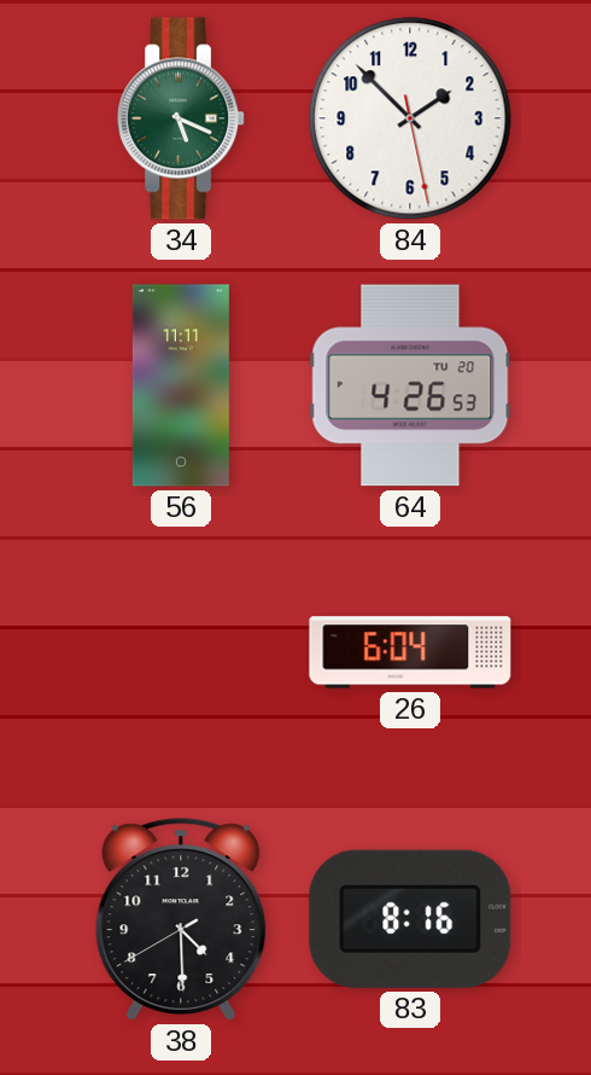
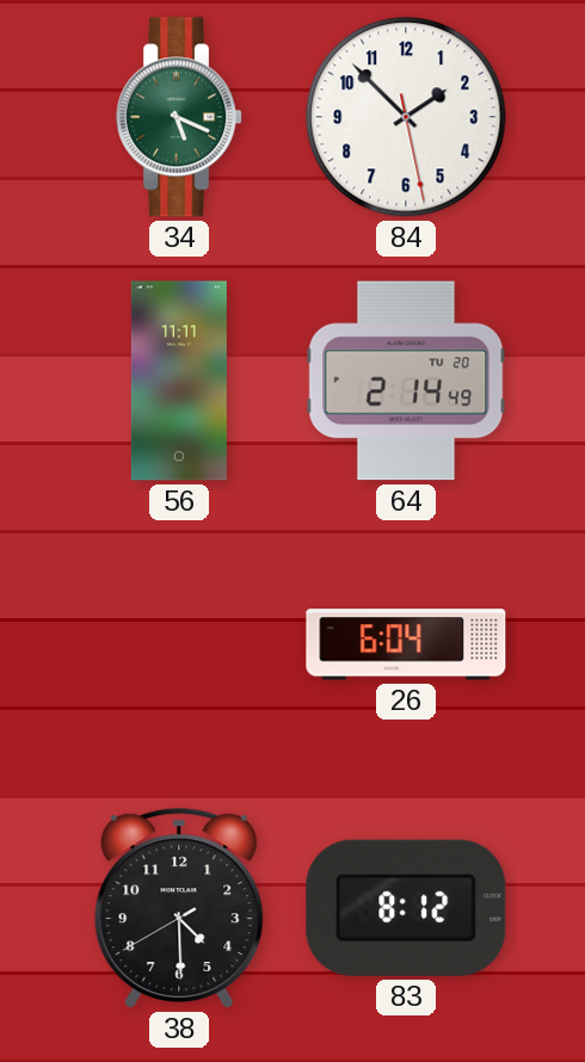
64: 4:26 -> 2:14
83: 8:16 -> 8:12
